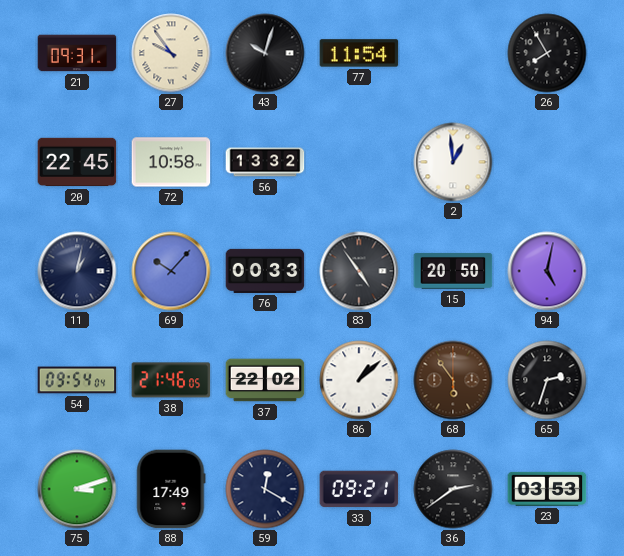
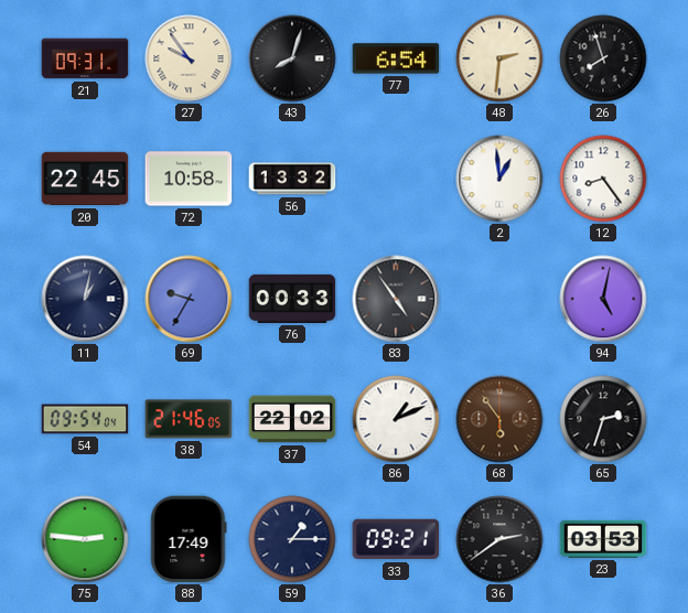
43: 10:03 -> 8:03
77: 11:54 -> 6:54
48: none -> 2:31
26: 7:55 -> 7:57
12: none -> 8:24
69: 10:07 -> 9:35
15: 20:50 -> none
86: 1:08 -> 1:11
75: 3:12 -> 2:46
59: 12:20 -> 1:15
